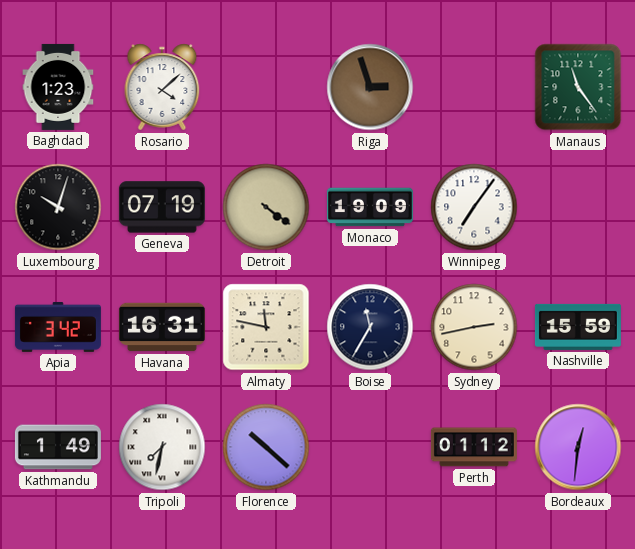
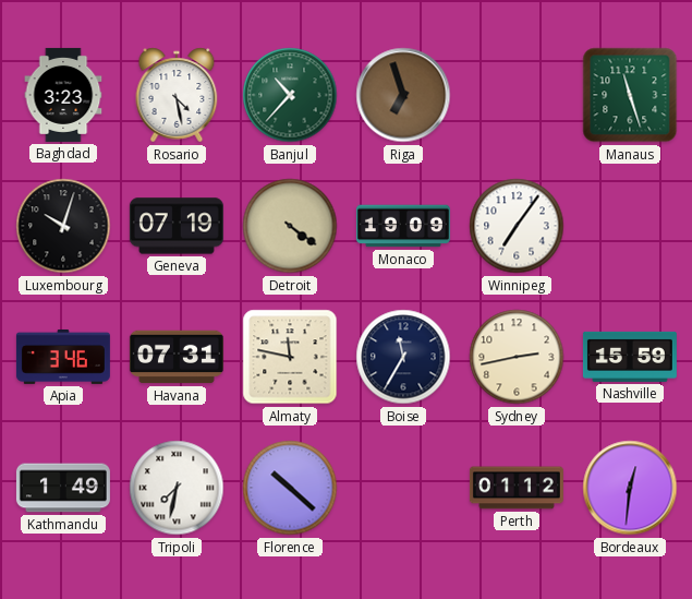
Baghdad: 1:23 -> 3:23
Rosario: 4:08 -> 4:28
Banjul: none -> 10:37
Riga: 2:57 -> 6:57
Manaus: 11:24 -> 11:27
Apia: 3:42 -> 3:46
Havana: 16:31 -> 07:31
